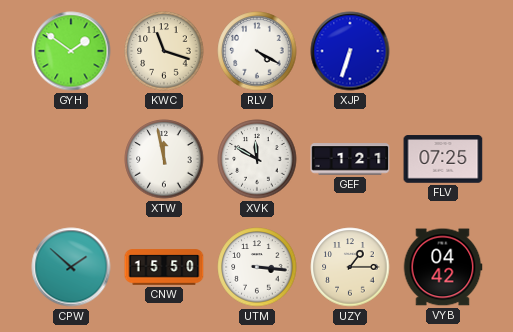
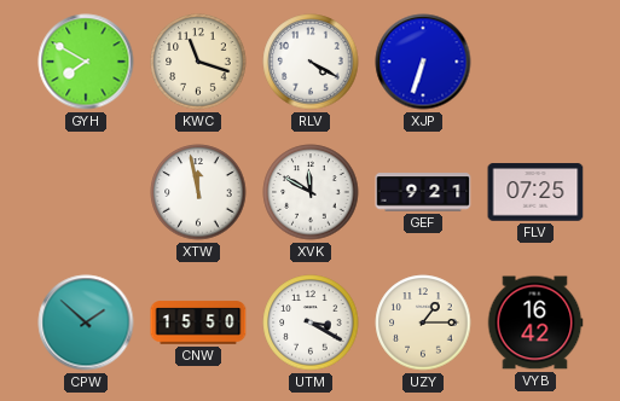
GYH: 1:51 -> 7:50
GEF: 1:21 -> 9:21
UTM: 3:16 -> 3:20
VYB: 04:42 -> 16:42
